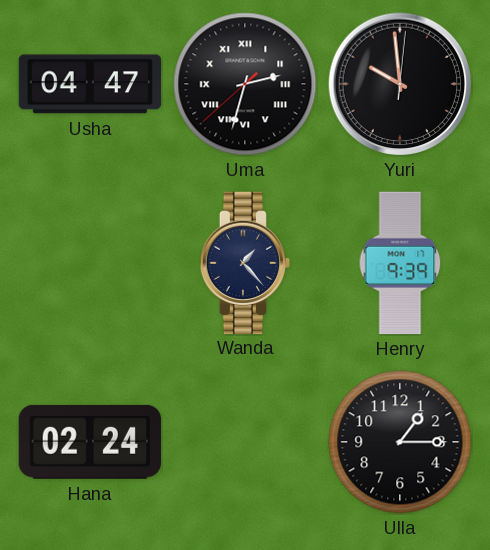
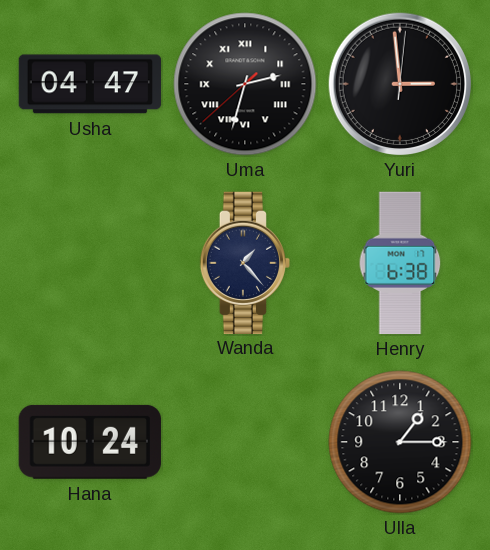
Yuri: 9:59 -> 2:59
Henry: 9:39 -> 6:38
Hana: 02:24 -> 10:24
